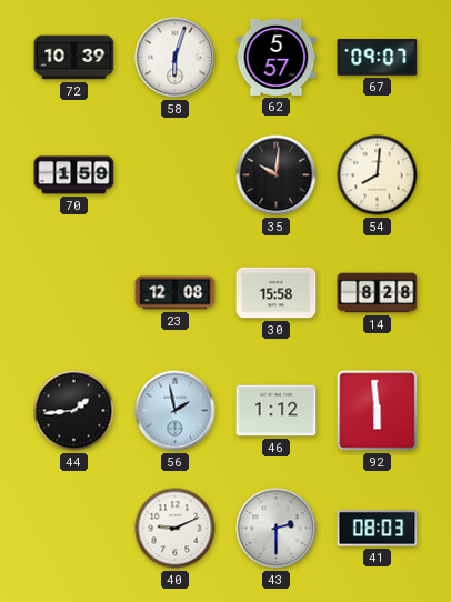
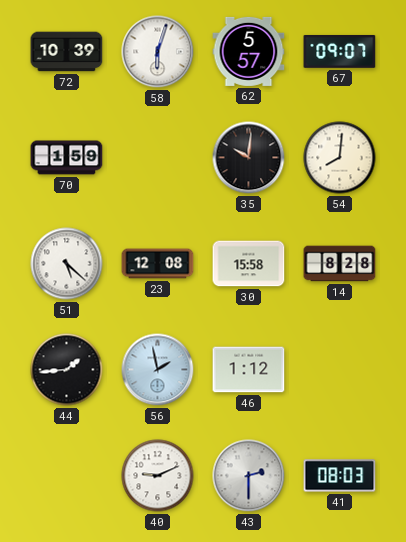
51: none -> 5:22
92: 5:59 -> none
